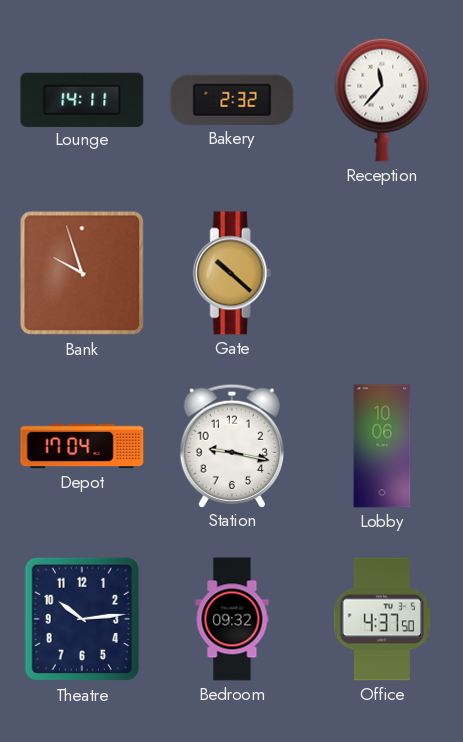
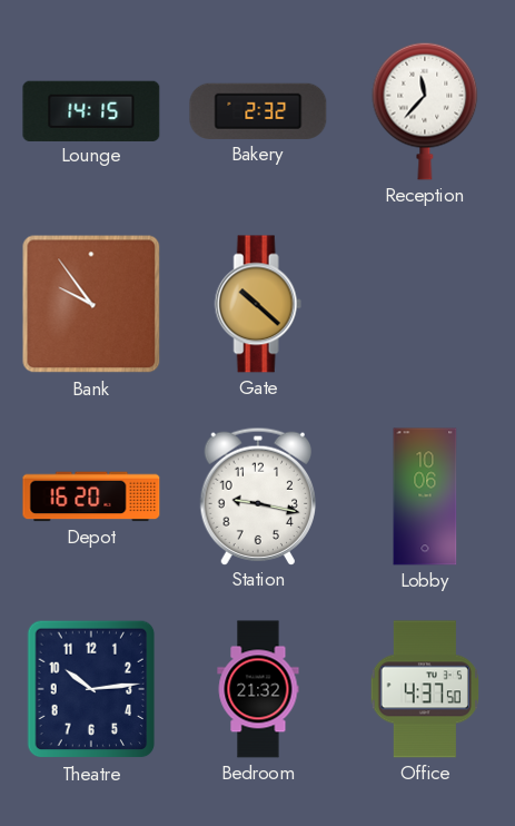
Lounge: 14:11 -> 14:15
Bank: 9:57 -> 9:54
Depot: 17:04 -> 16:20
Bedroom: 09:32 -> 21:32
